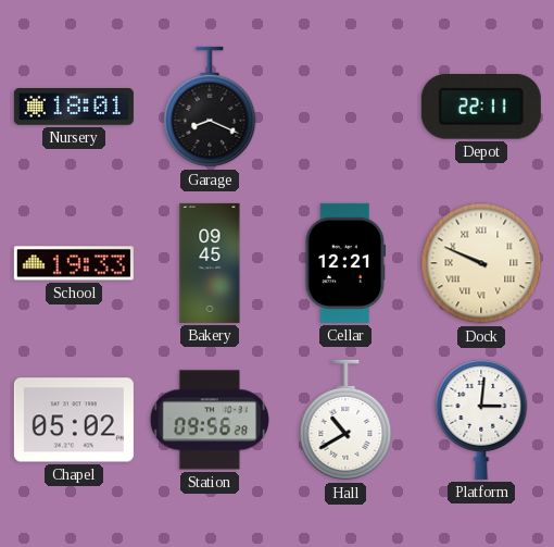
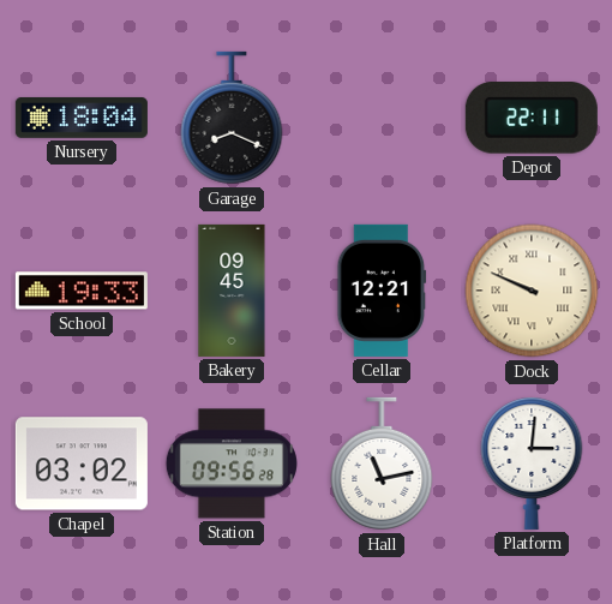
Nursery: 18:01 -> 18:04
Chapel: 05:02 -> 03:02
Hall: 10:40 -> 11:13
